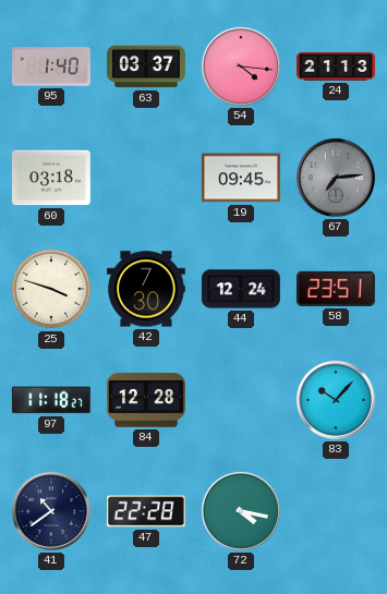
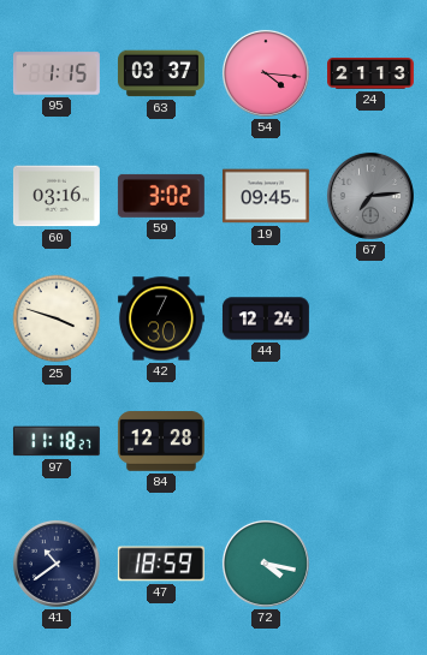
95: 1:40 -> 1:15
60: 03:18 -> 03:16
59: none -> 3:02
58: 23:51 -> none
83: 10:07 -> none
47: 22:28 -> 18:59
